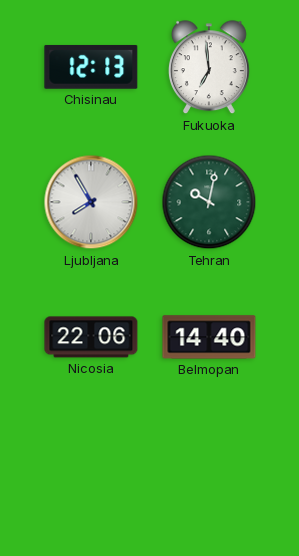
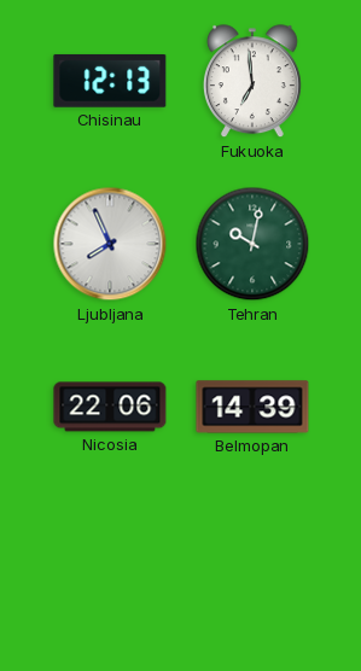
Ljubljana: 7:55 -> 7:56
Belmopan: 14:40 -> 14:39
